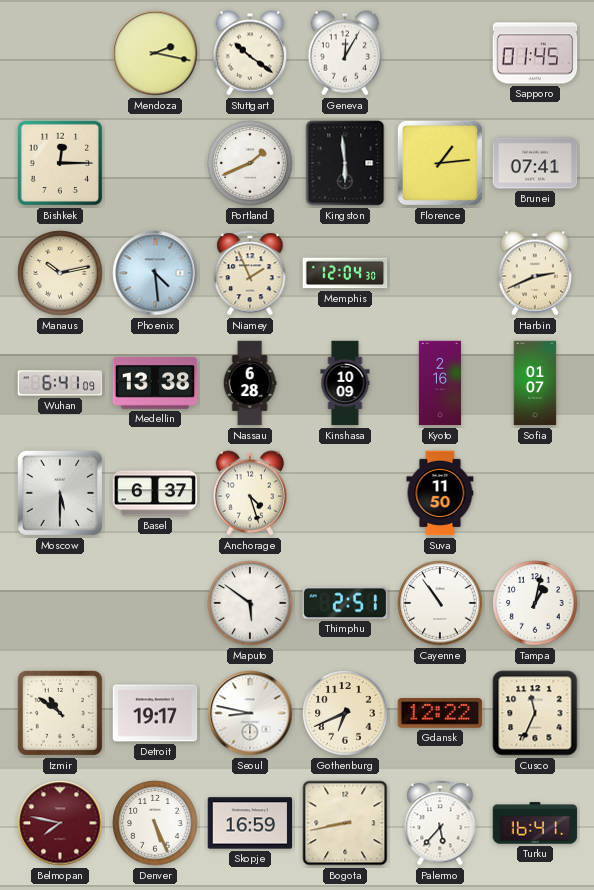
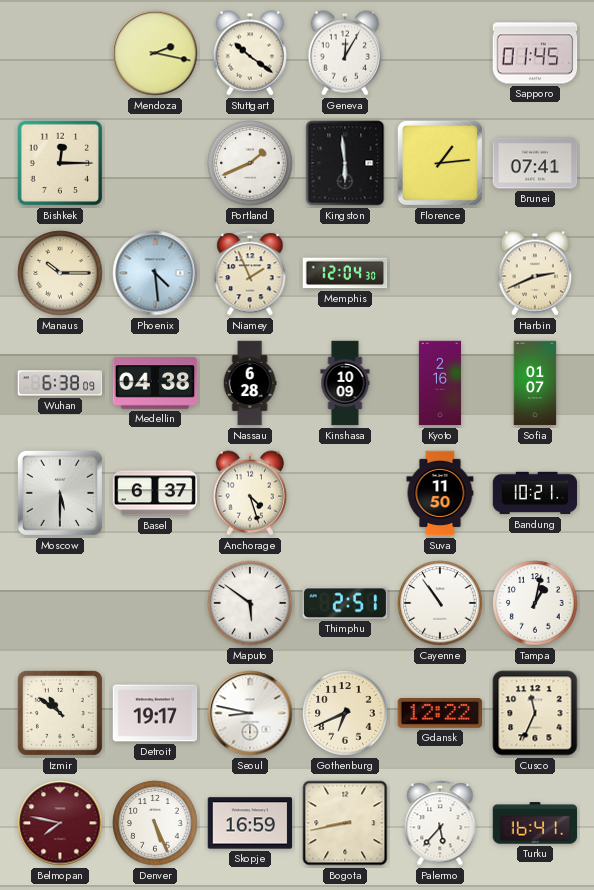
Manaus: 10:13 -> 10:15
Wuhan: 6:41 -> 6:38
Medellin: 13:38 -> 04:38
Bandung: none -> 10:21
